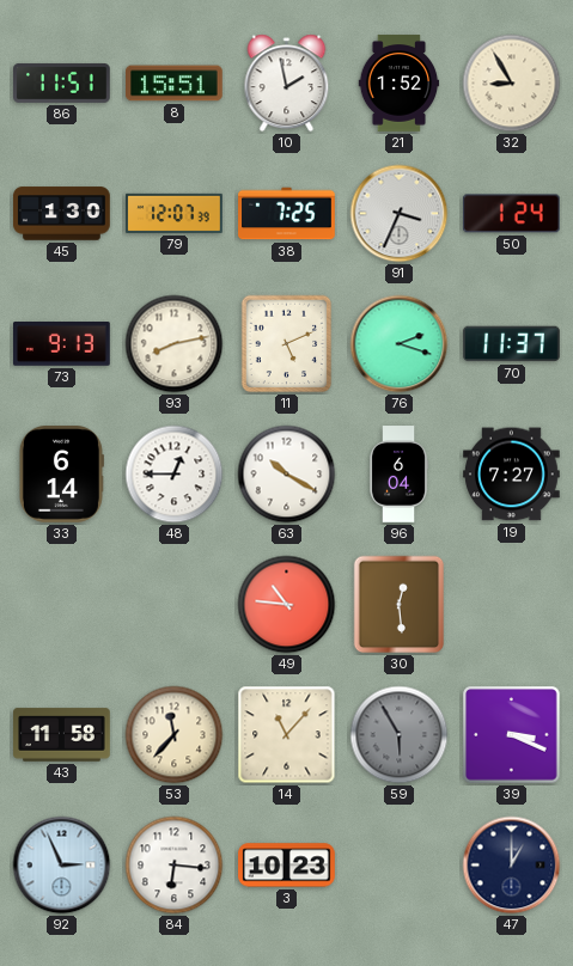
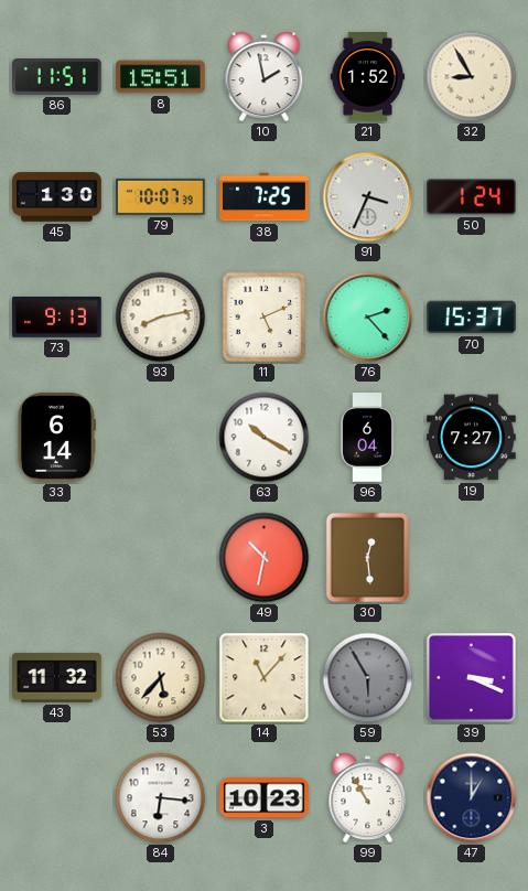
79: 12:07 -> 10:07
76: 2:18 -> 2:23
70: 11:37 -> 15:37
48: 12:45 -> none
49: 10:46 -> 10:32
43: 11:58 -> 11:32
53: 11:37 -> 5:37
92: 2:56 -> none
99: none -> 10:55
